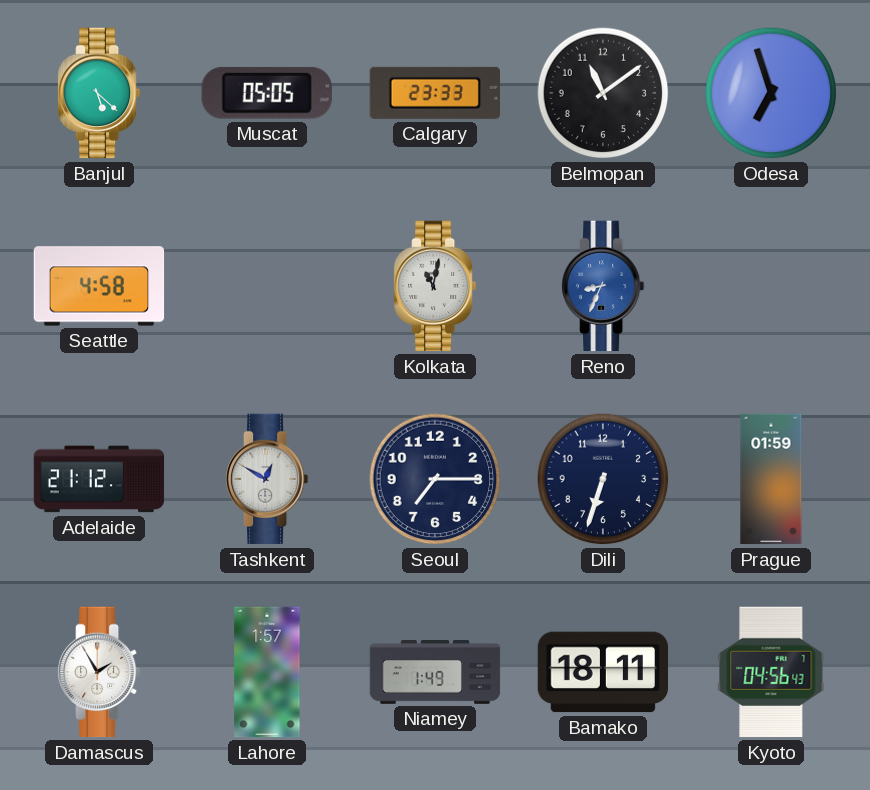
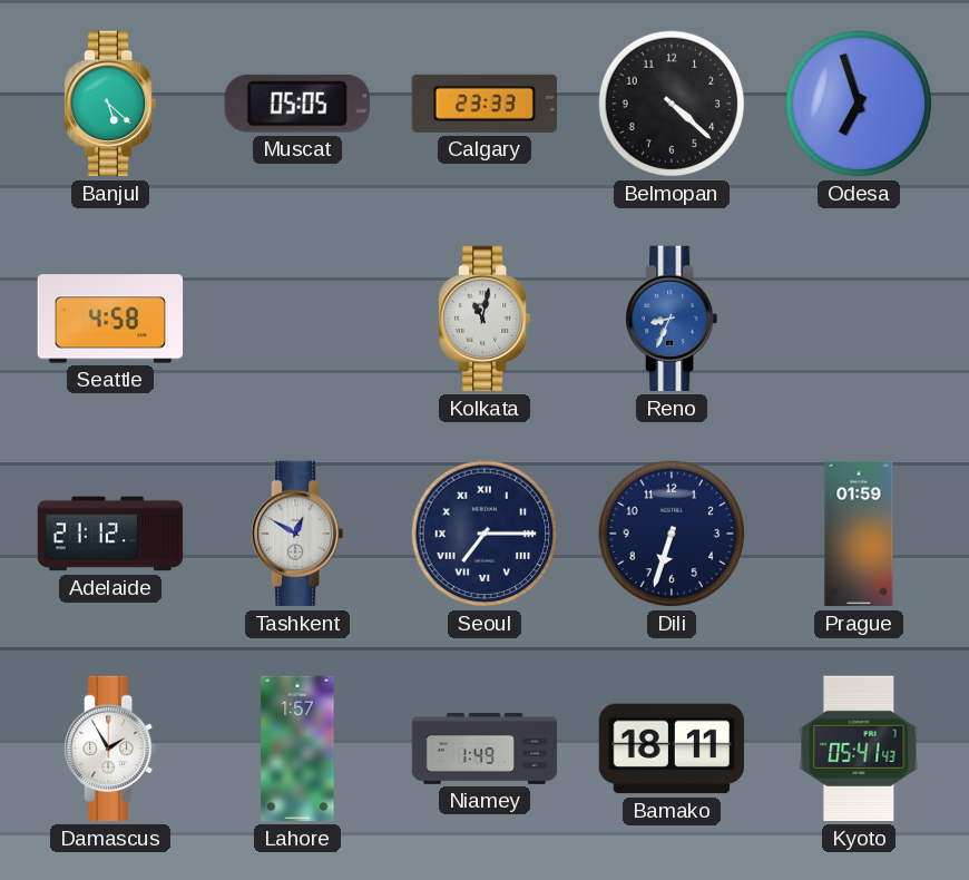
Belmopan: 11:09 -> 4:22
Seoul numerals: Arabic -> Roman
Kyoto: 04:56 -> 05:41
